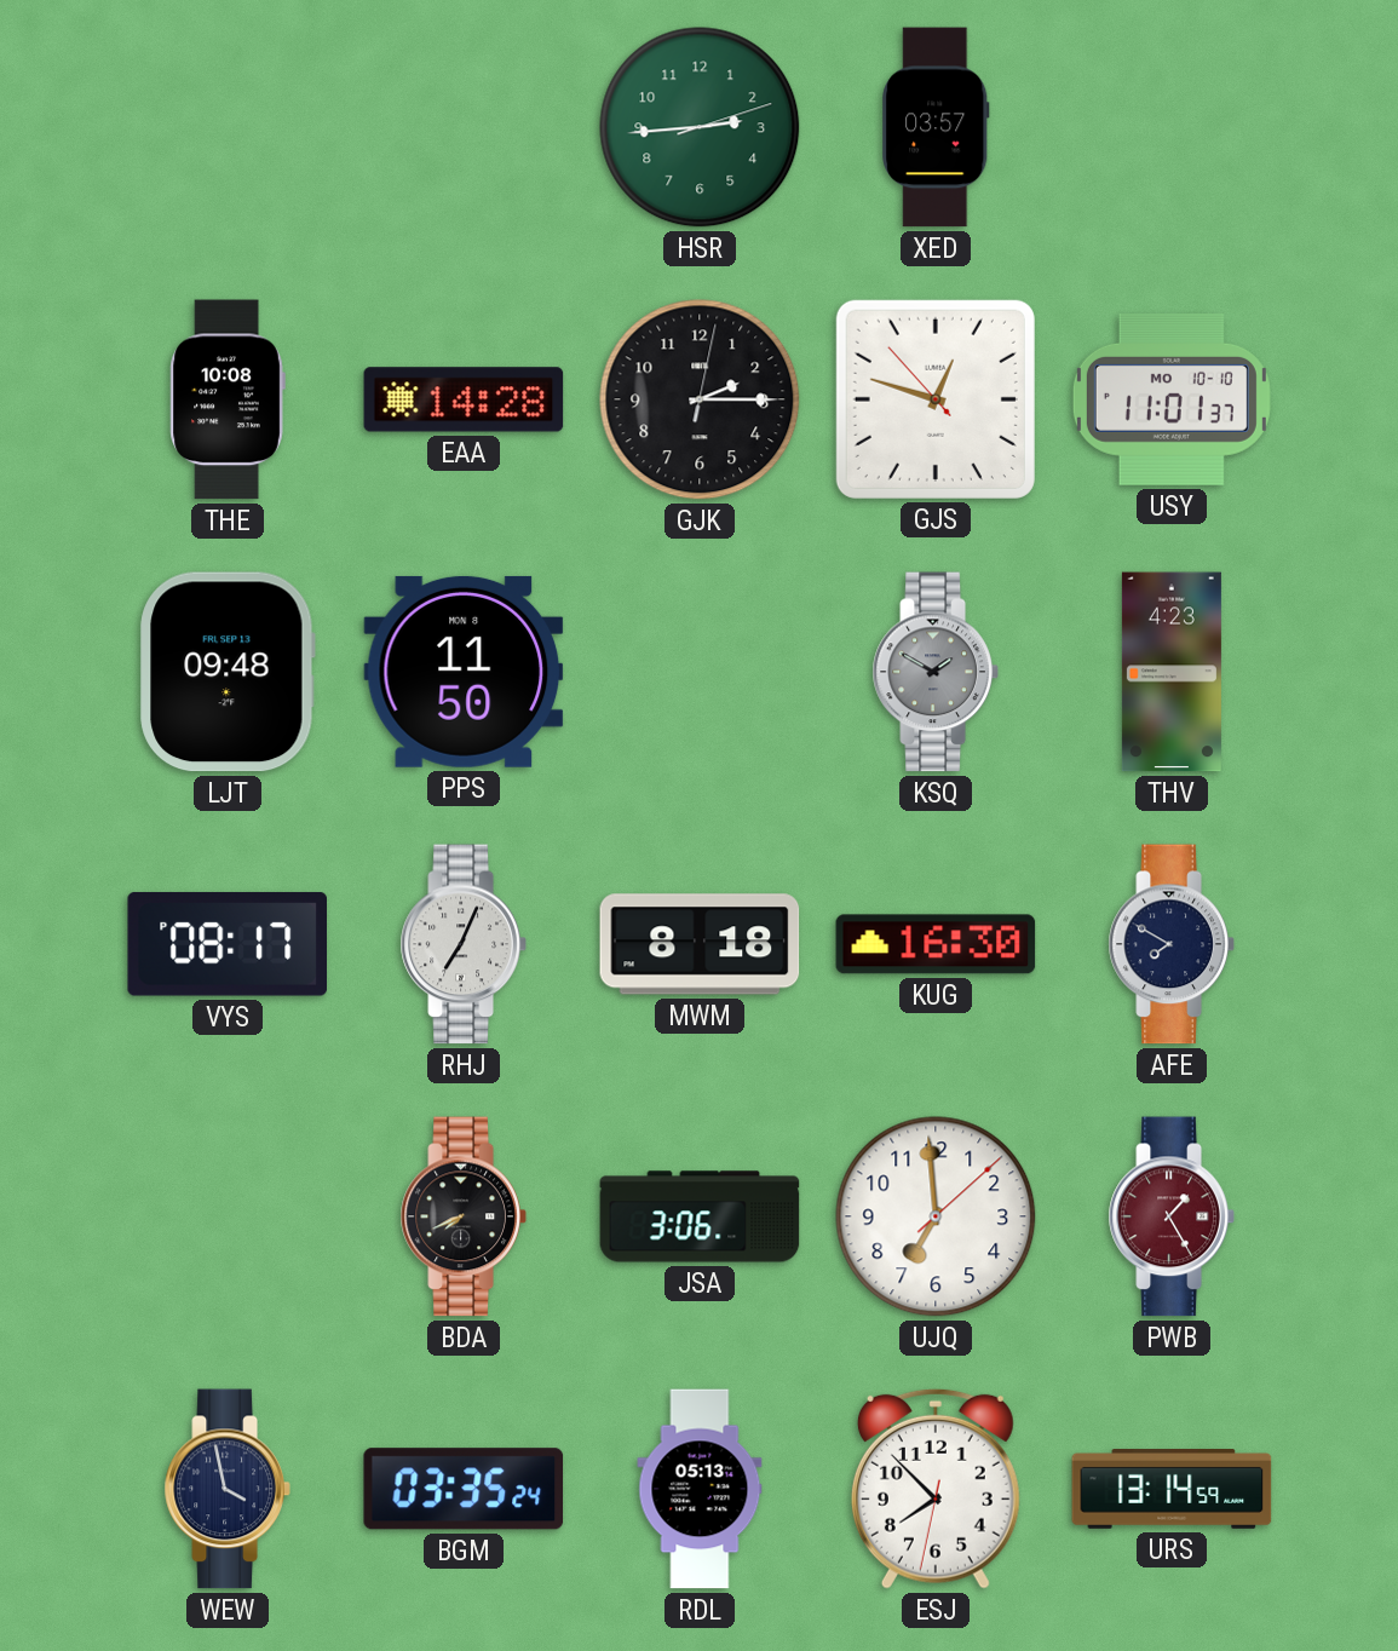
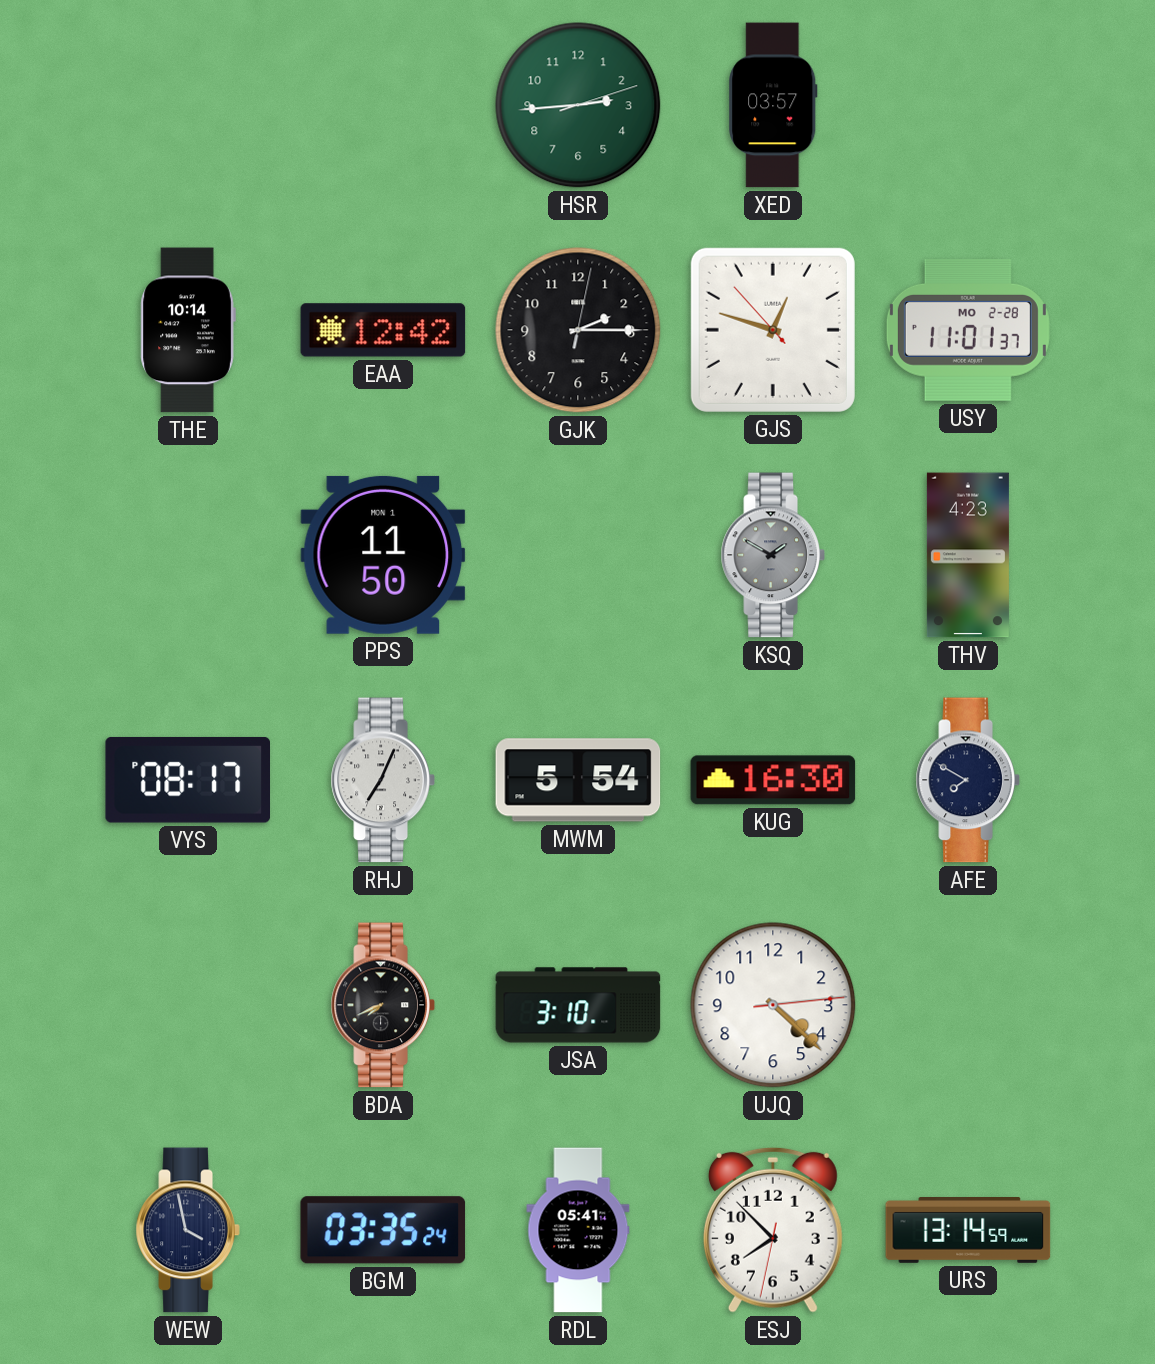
THE: 10:08 -> 10:14
EAA: 14:28 -> 12:42
USY date: MO 10-10 -> MO 2-28
LJT: 09:48 -> none
PPS date: MON 8 -> MON 1
MWM: 8:18 -> 5:54
JSA: 3:06 -> 3:10
UJQ: 6:59 -> 4:22
PWB: 1:25 -> none
RDL: 05:13 -> 05:41
